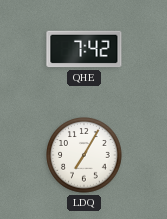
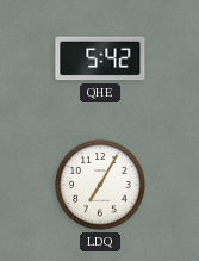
QHE: 7:42 -> 5:42
